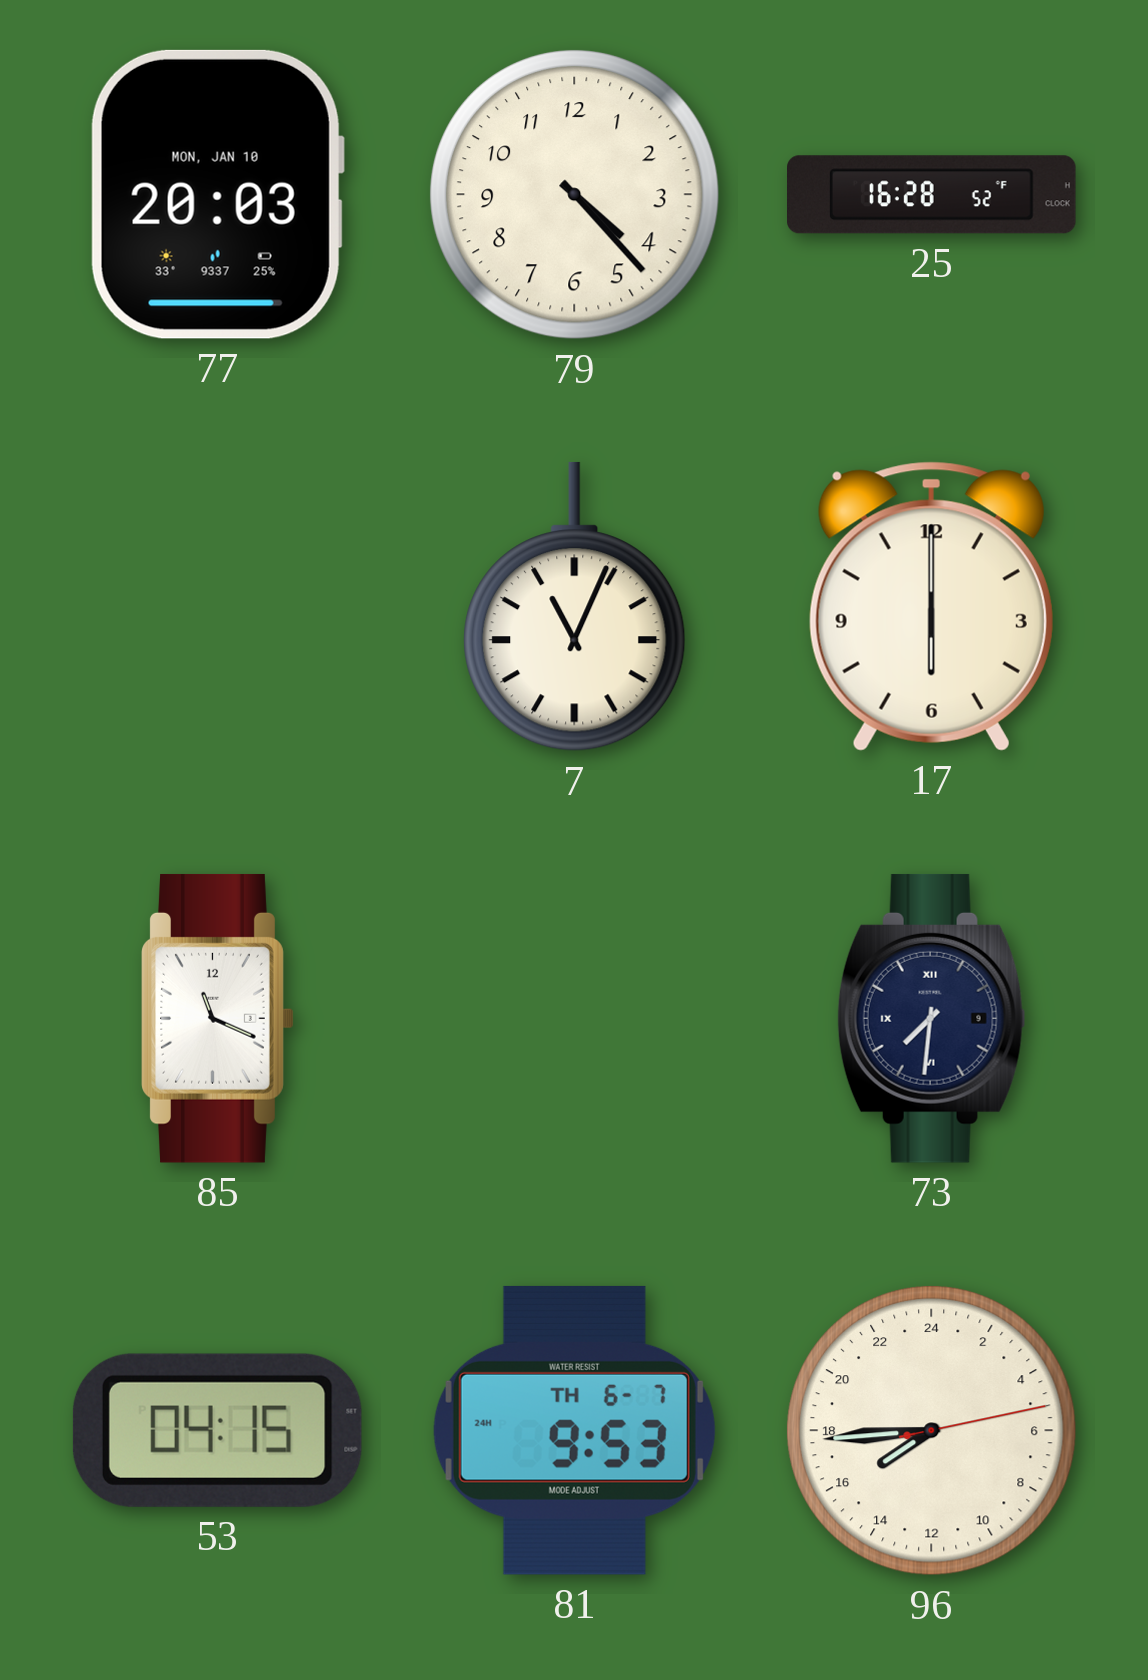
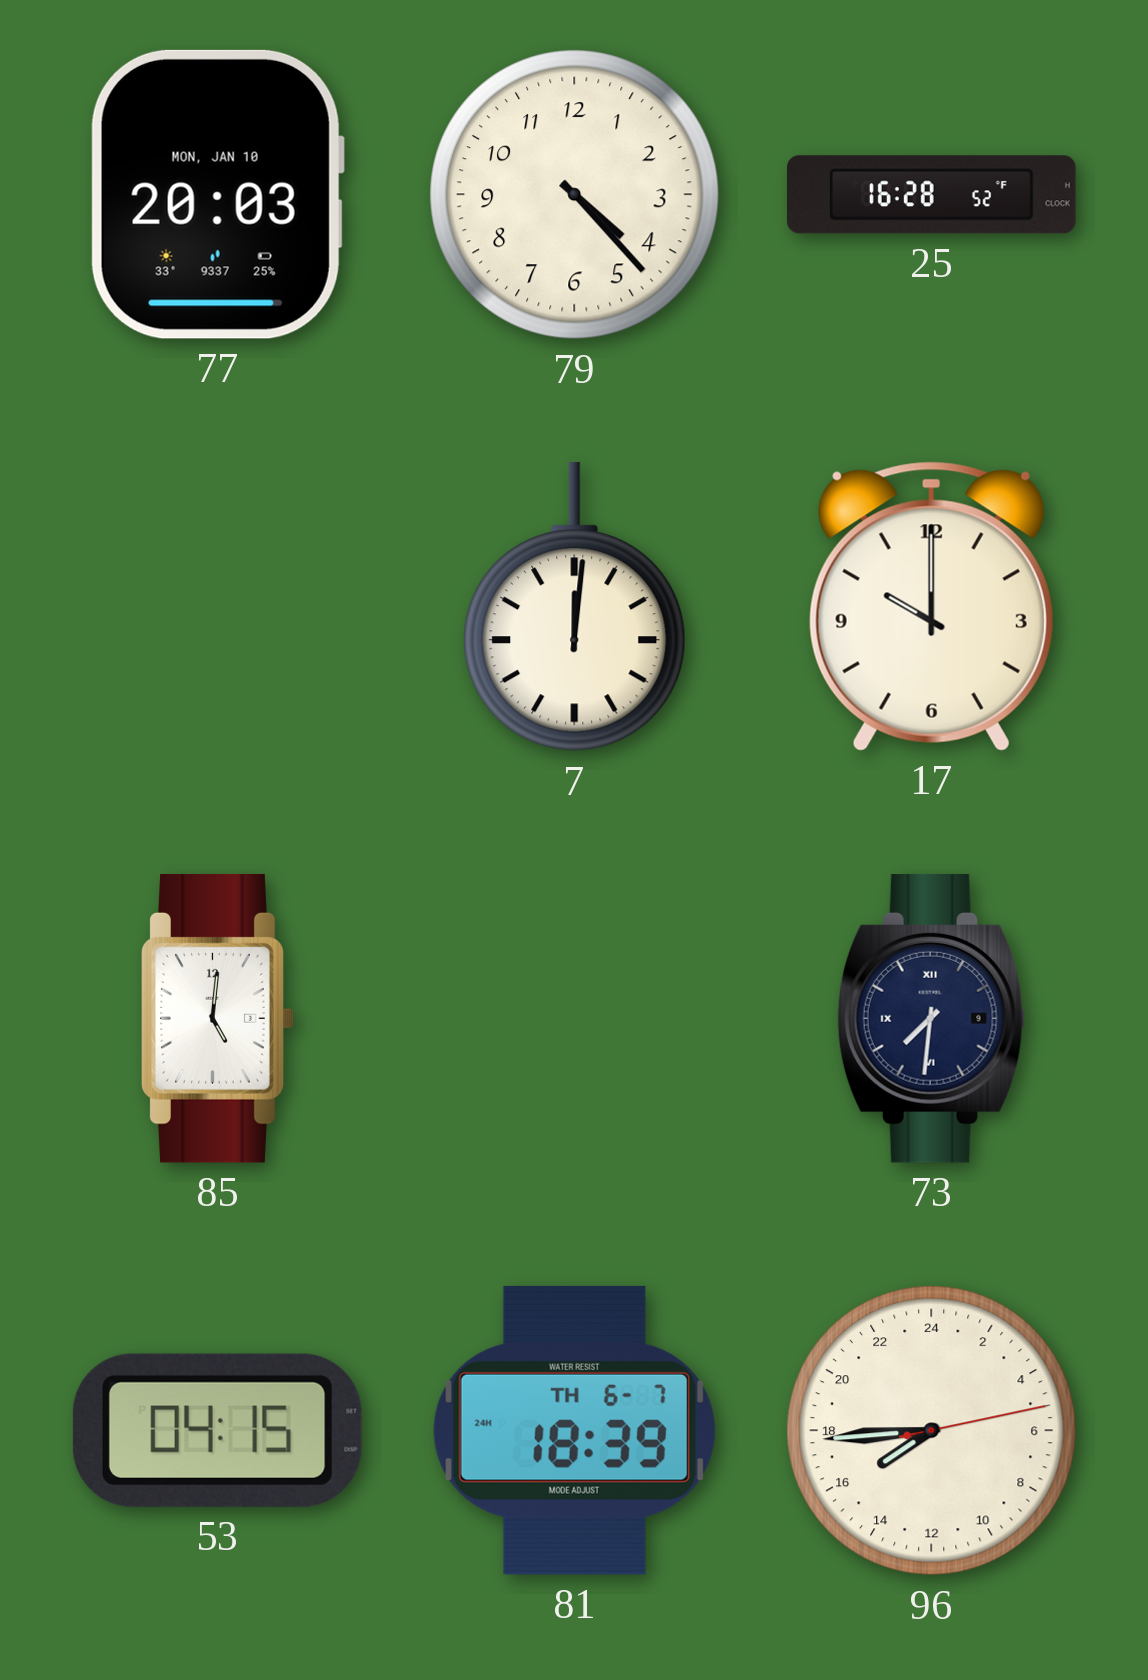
7: 11:04 -> 12:01
17: 6:00 -> 10:00
85: 11:19 -> 5:01
81: 9:53 -> 18:39
